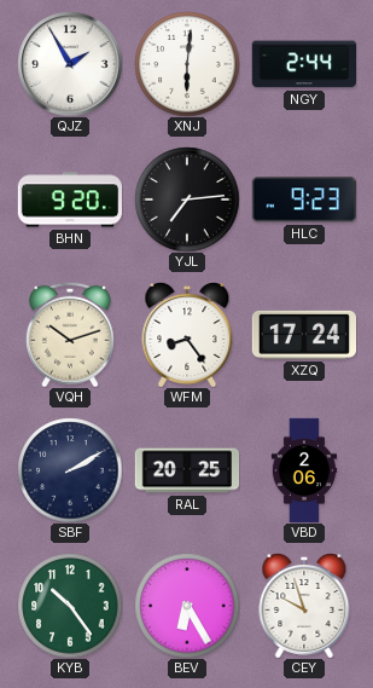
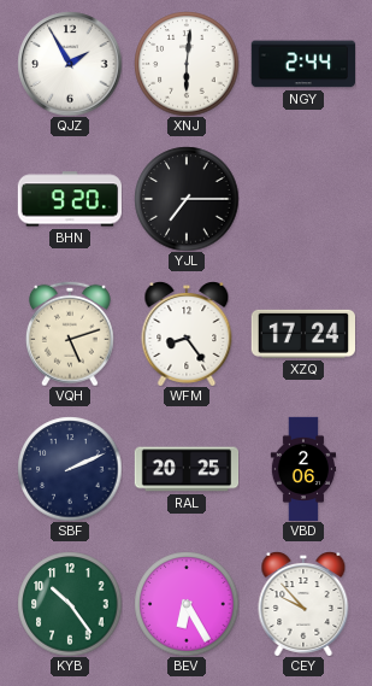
YJL: 7:14 -> 7:15
HLC: 9:23 -> none
VQH: 10:12 -> 5:12
SBF: 2:10 -> 2:11
CEY: 9:57 -> 9:53
